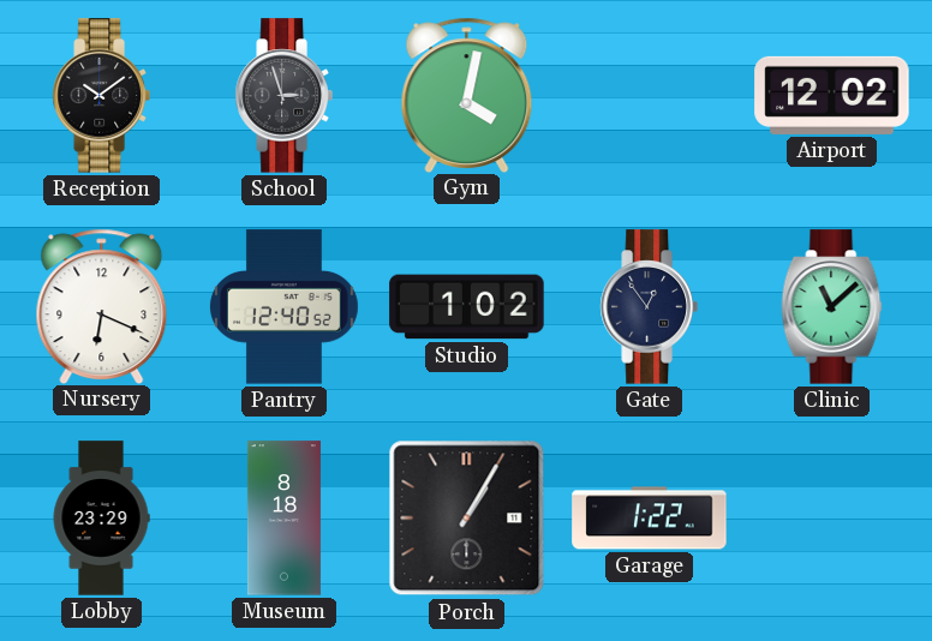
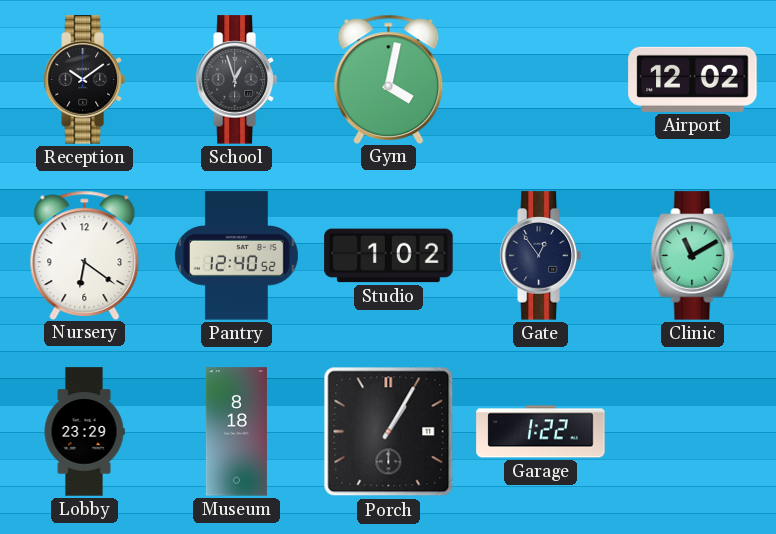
School: 2:57 -> 12:57
Nursery: 6:19 -> 6:21
Clinic: 11:08 -> 11:10
